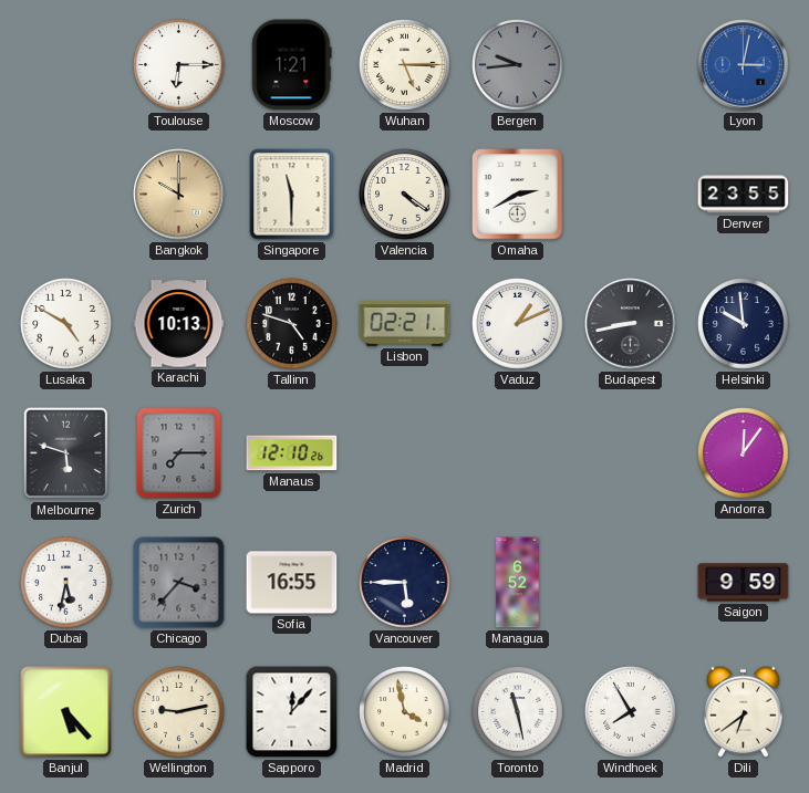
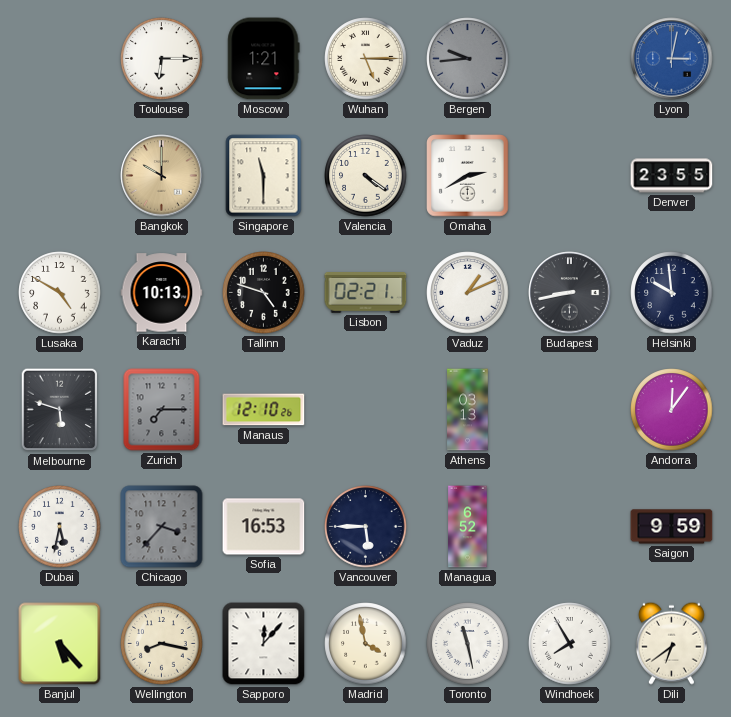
Athens: none -> 03:13
Sofia: 16:55 -> 16:53
Wellington: 9:13 -> 8:17
